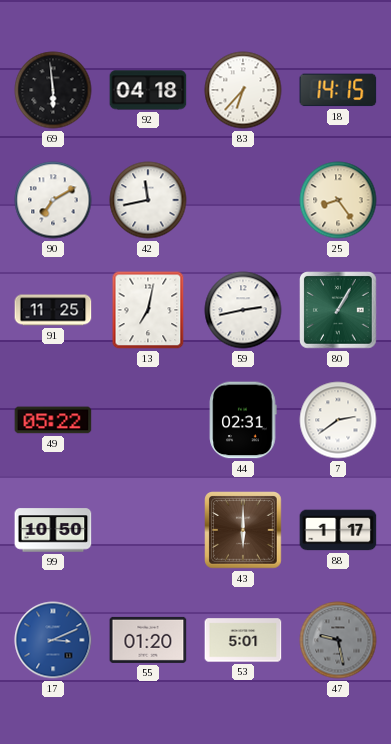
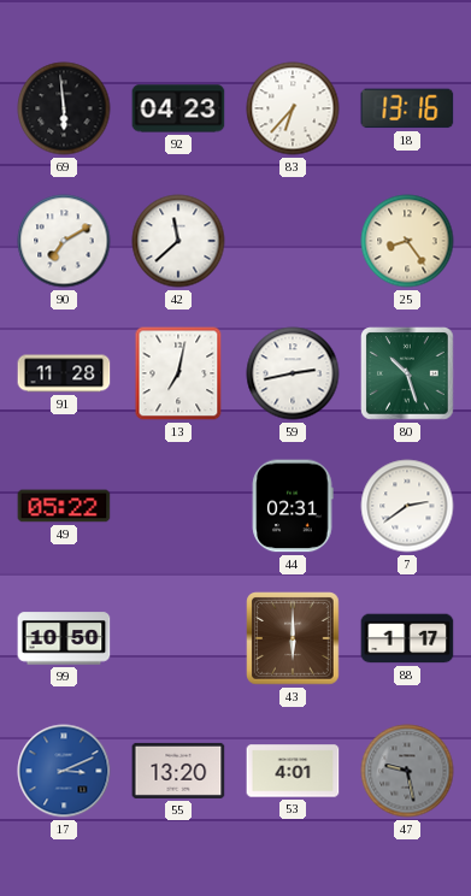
92: 04:18 -> 04:23
18: 14:15 -> 13:16
42: 11:43 -> 11:38
91: 11:25 -> 11:28
80: 1:05 -> 10:27
55: 01:20 -> 13:20
53: 5:01 -> 4:01
